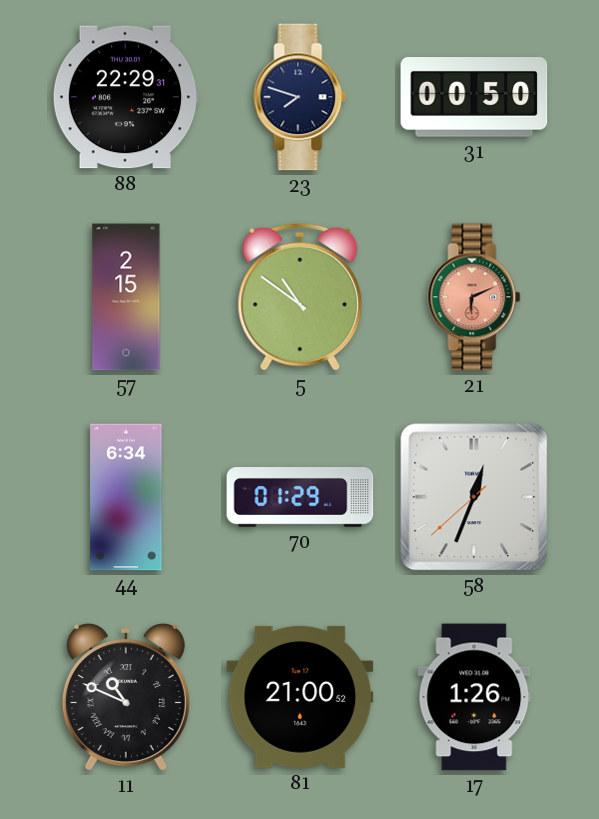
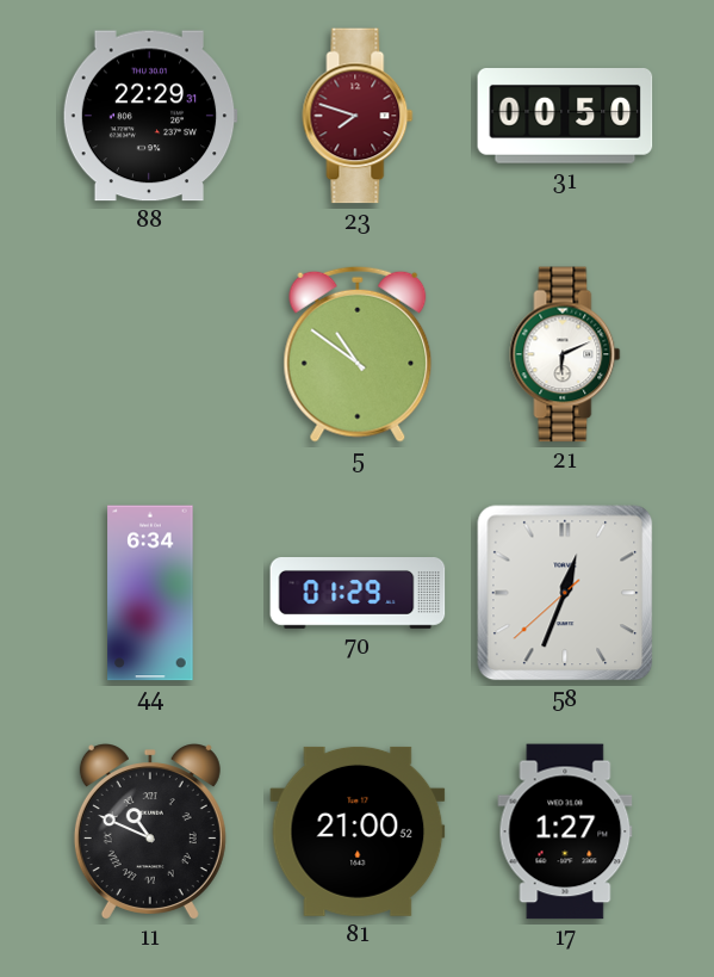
23 dial: navy -> burgundy
57: 2:15 -> none
21 dial: salmon -> white
17: 1:26 -> 1:27
